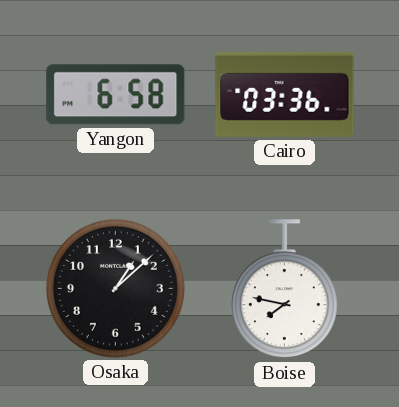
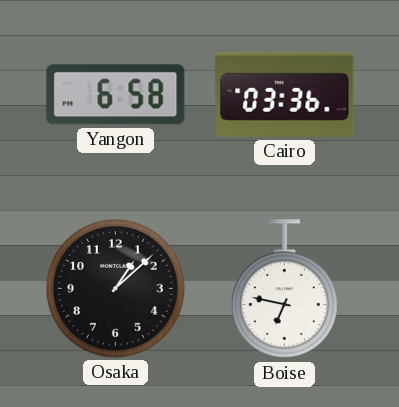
Boise: 7:47 -> 6:47
